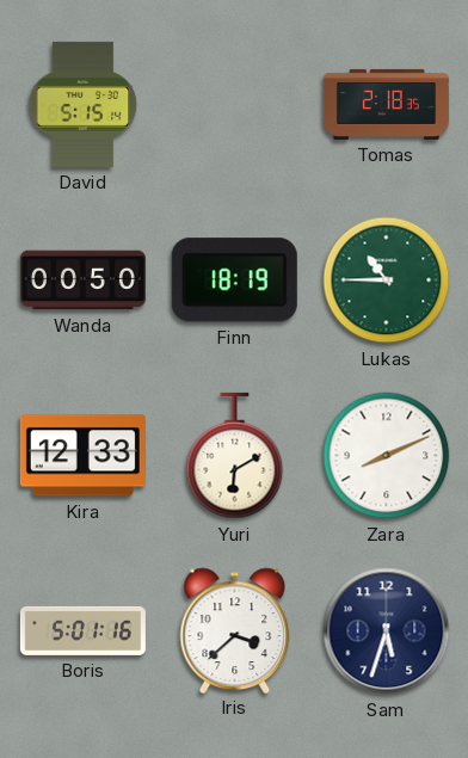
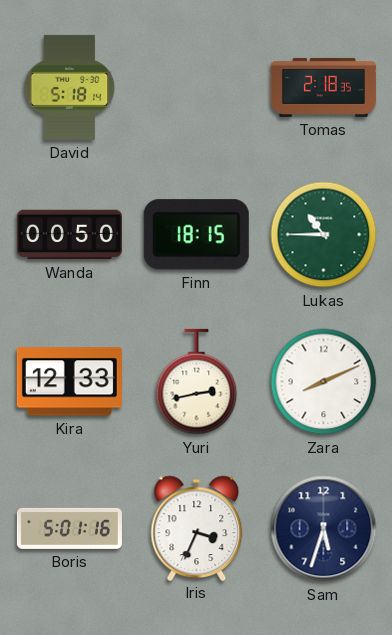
David: 5:15 -> 5:18
Finn: 18:19 -> 18:15
Yuri: 6:10 -> 2:43
Iris: 3:38 -> 3:34
